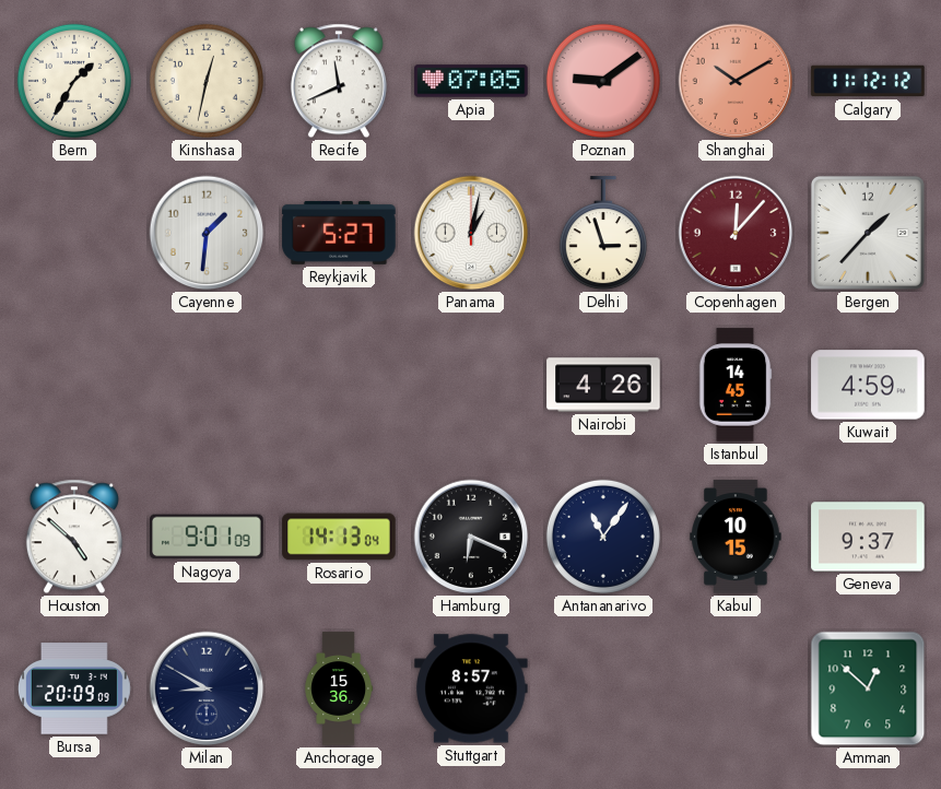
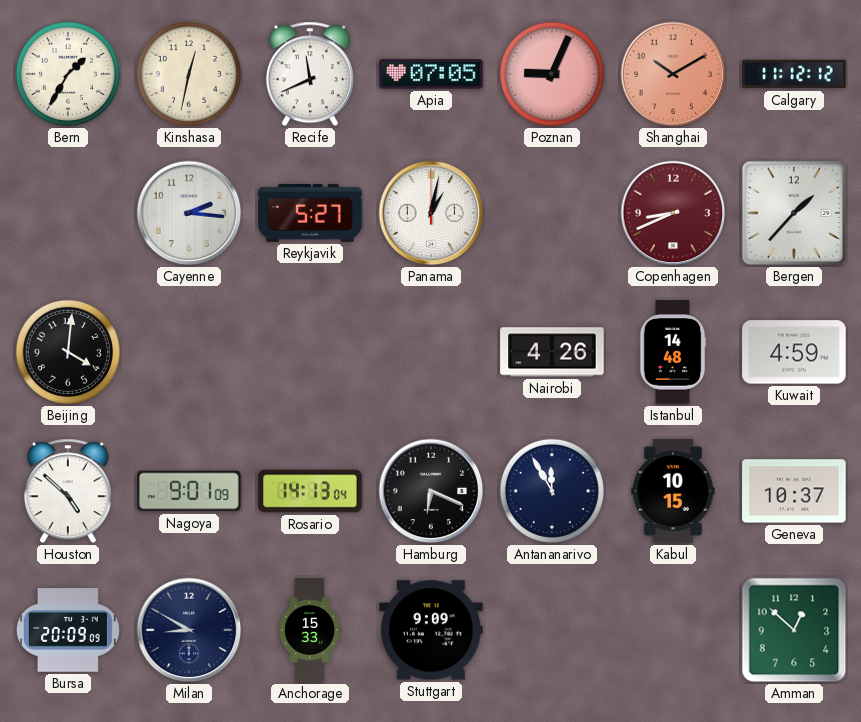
Poznan: 9:09 -> 9:04
Cayenne: 1:31 -> 2:16
Delhi: 2:57 -> none
Copenhagen: 12:07 -> 8:41
Beijing: none -> 4:01
Istanbul: 14:45 -> 14:48
Antananarivo: 11:06 -> 11:55
Geneva: 9:37 -> 10:37
Anchorage: 15:36 -> 15:33
Stuttgart: 8:57 -> 9:09
